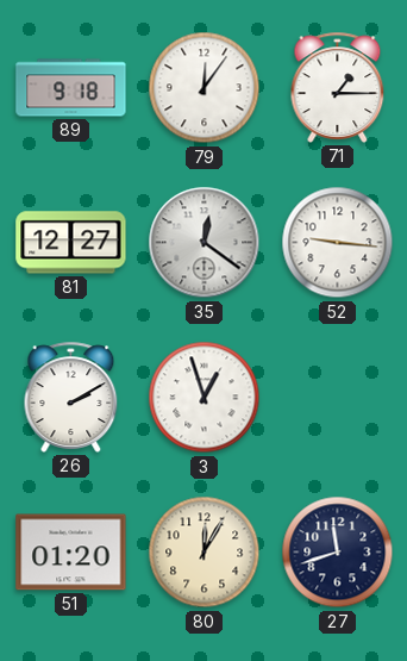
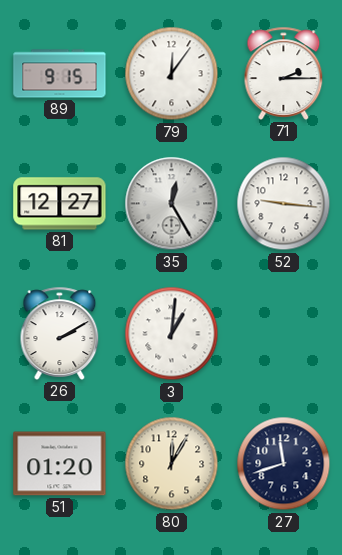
89: 9:18 -> 9:15
71: 1:15 -> 2:15
35: 12:21 -> 12:25
3: 12:57 -> 1:01
